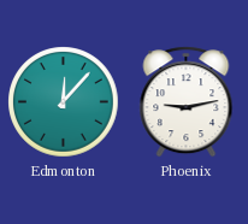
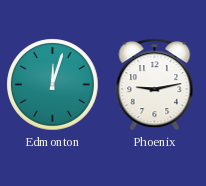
Edmonton: 12:07 -> 12:03
